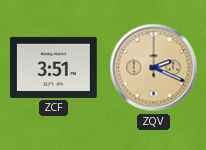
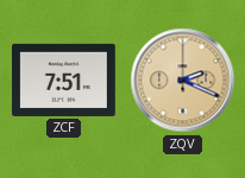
ZCF: 3:51 -> 7:51
